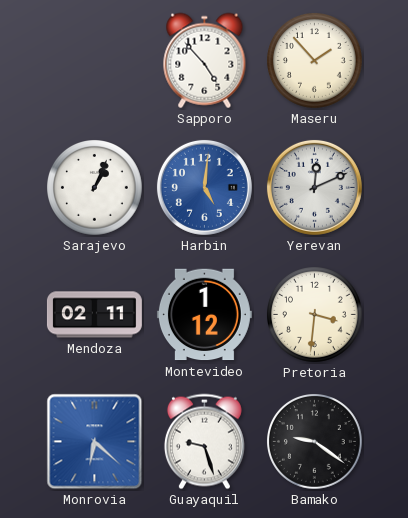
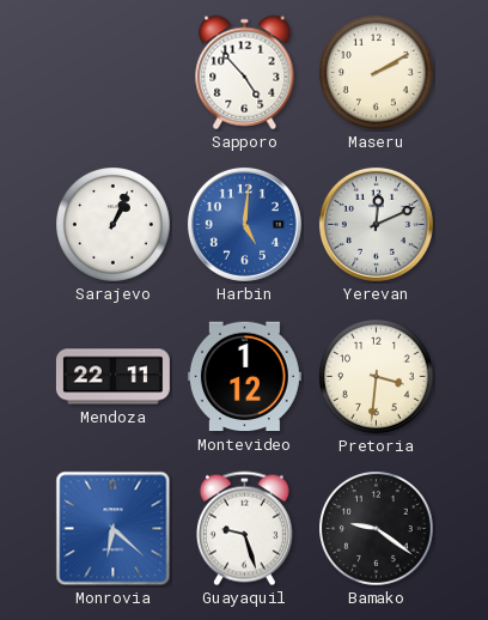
Maseru: 1:53 -> 2:10
Mendoza: 02:11 -> 22:11
